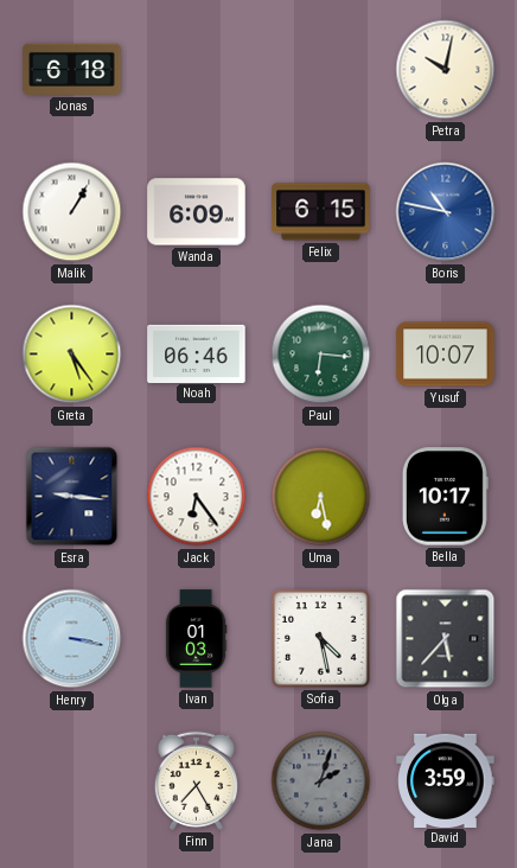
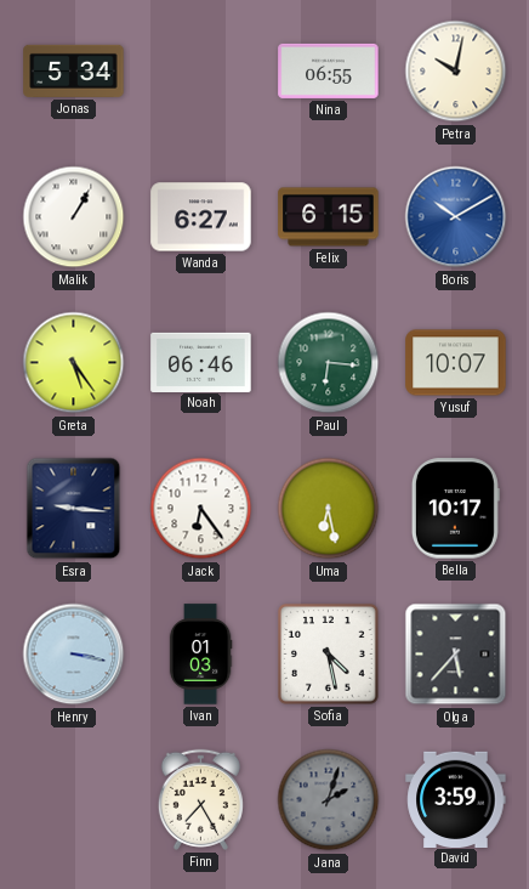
Jonas: 6:18 -> 5:34
Nina: none -> 06:55
Wanda: 6:09 -> 6:27
Boris: 10:47 -> 10:10
